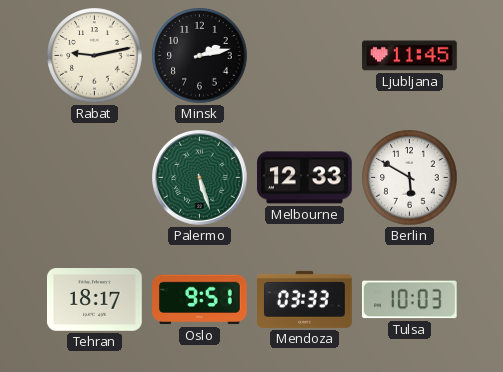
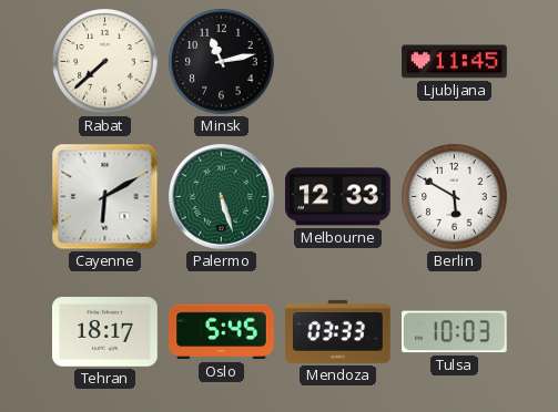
Rabat: 9:13 -> 7:38
Minsk: 2:13 -> 11:13
Cayenne: none -> 6:10
Oslo: 9:51 -> 5:45
